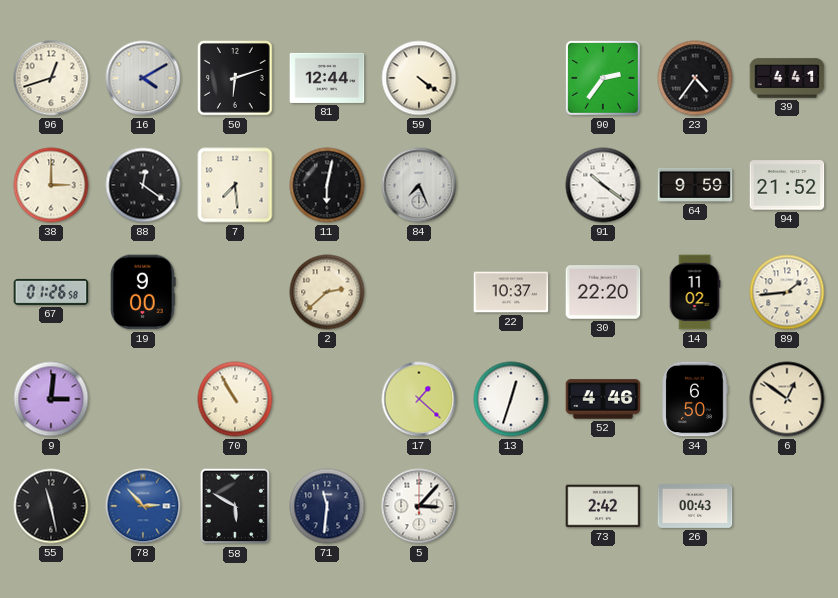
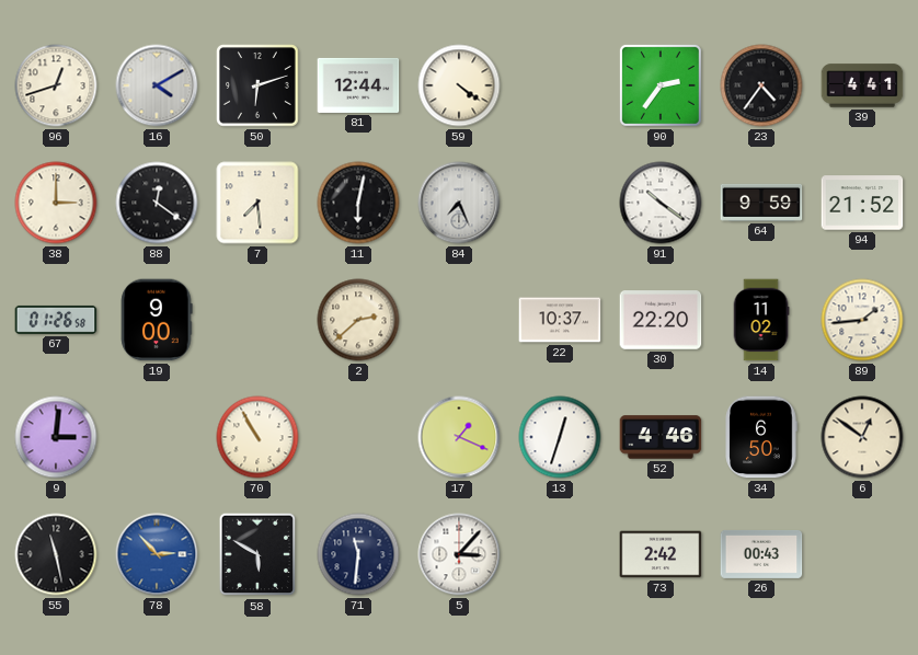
17: 1:22 -> 1:19
